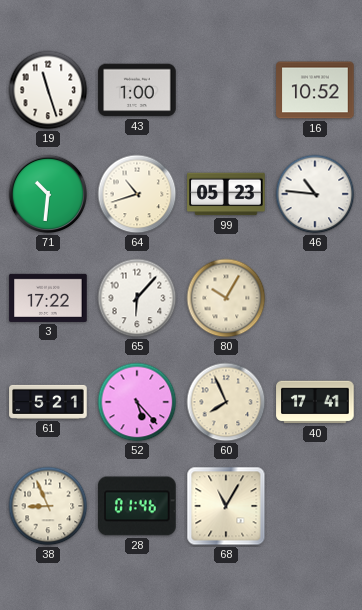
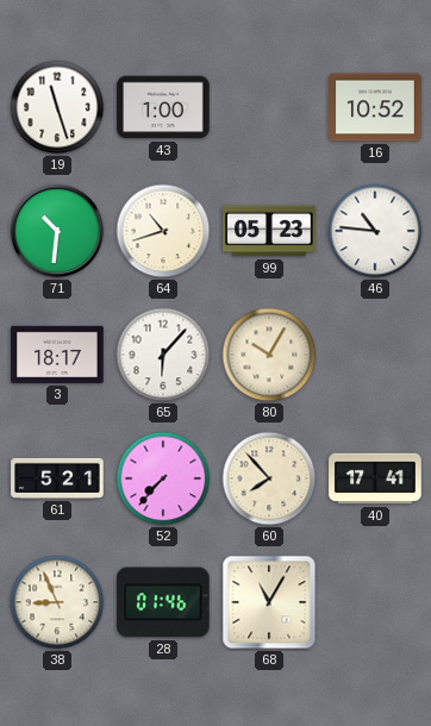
3: 17:22 -> 18:17
52: 5:23 -> 7:37
60: 7:56 -> 7:53
